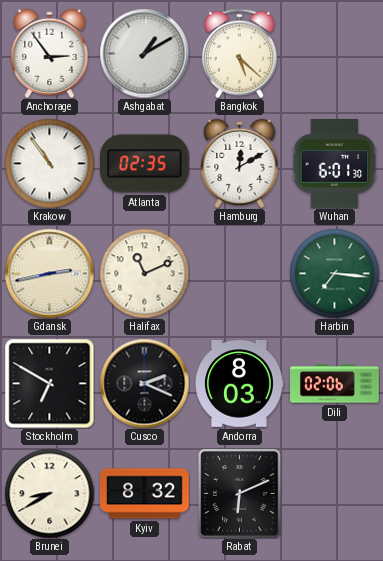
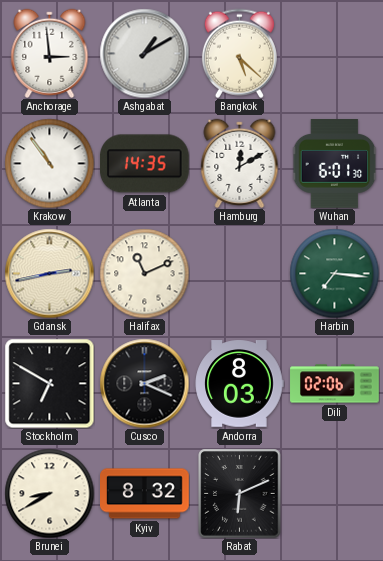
Anchorage: 2:54 -> 2:59
Atlanta: 02:35 -> 14:35
